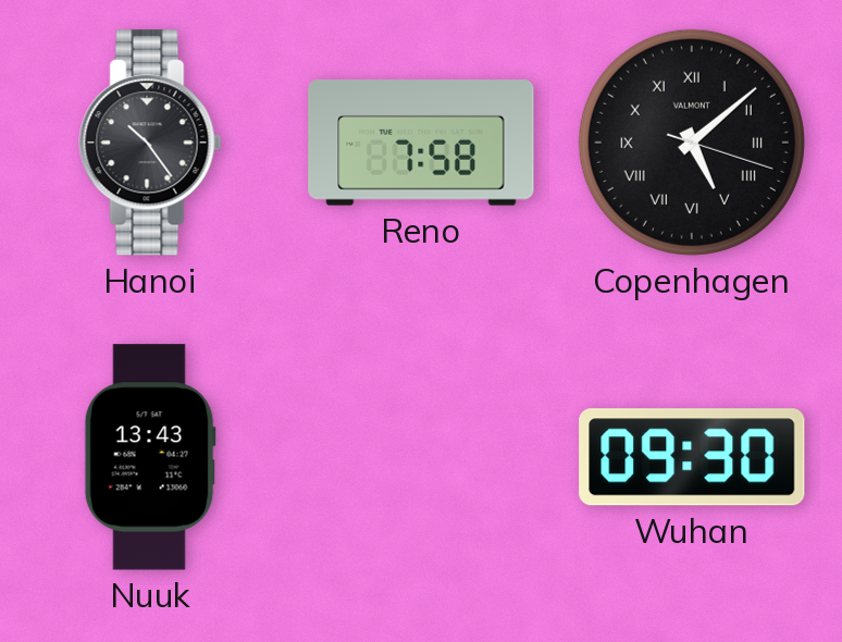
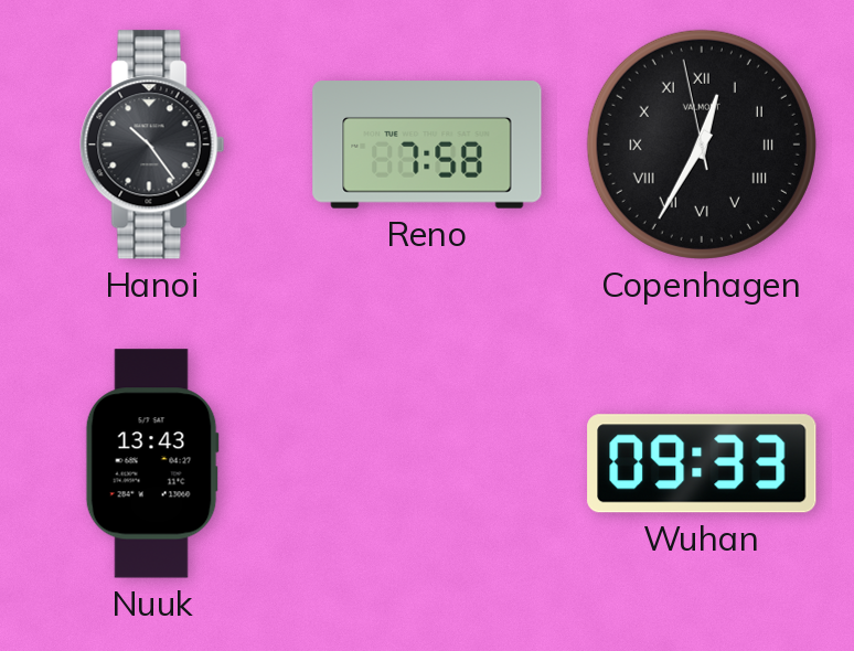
Copenhagen: 5:08 -> 12:34
Wuhan: 09:30 -> 09:33
